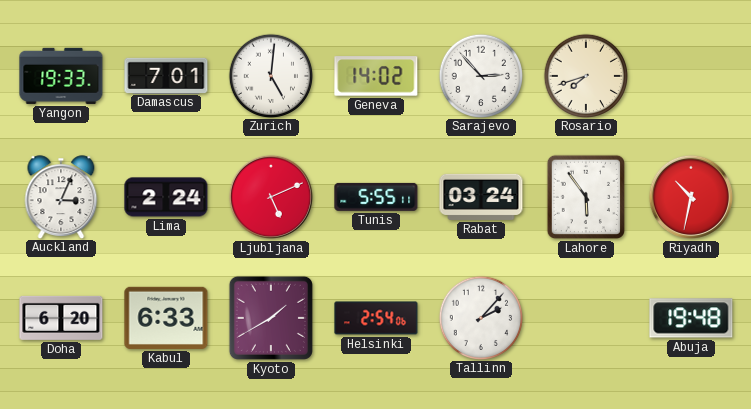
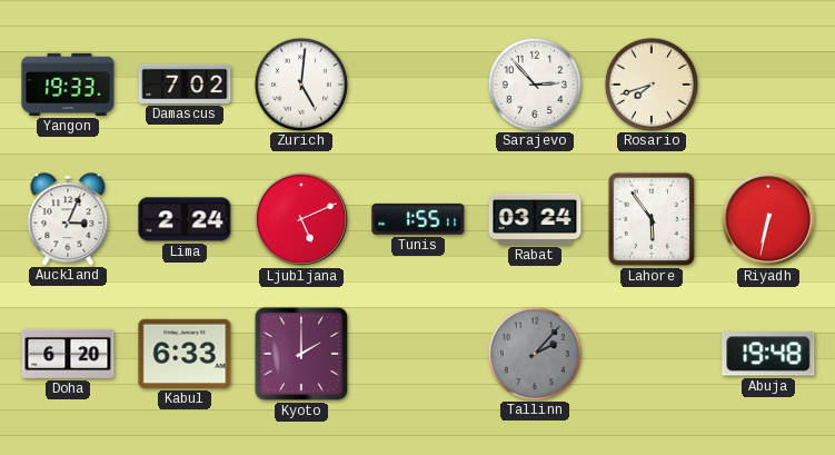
Damascus: 7:01 -> 7:02
Geneva: 14:02 -> none
Tunis: 5:55 -> 1:55
Riyadh: 10:32 -> 6:32
Kyoto: 1:40 -> 2:00
Helsinki: 2:54 -> none
Tallinn dial: white -> grey
